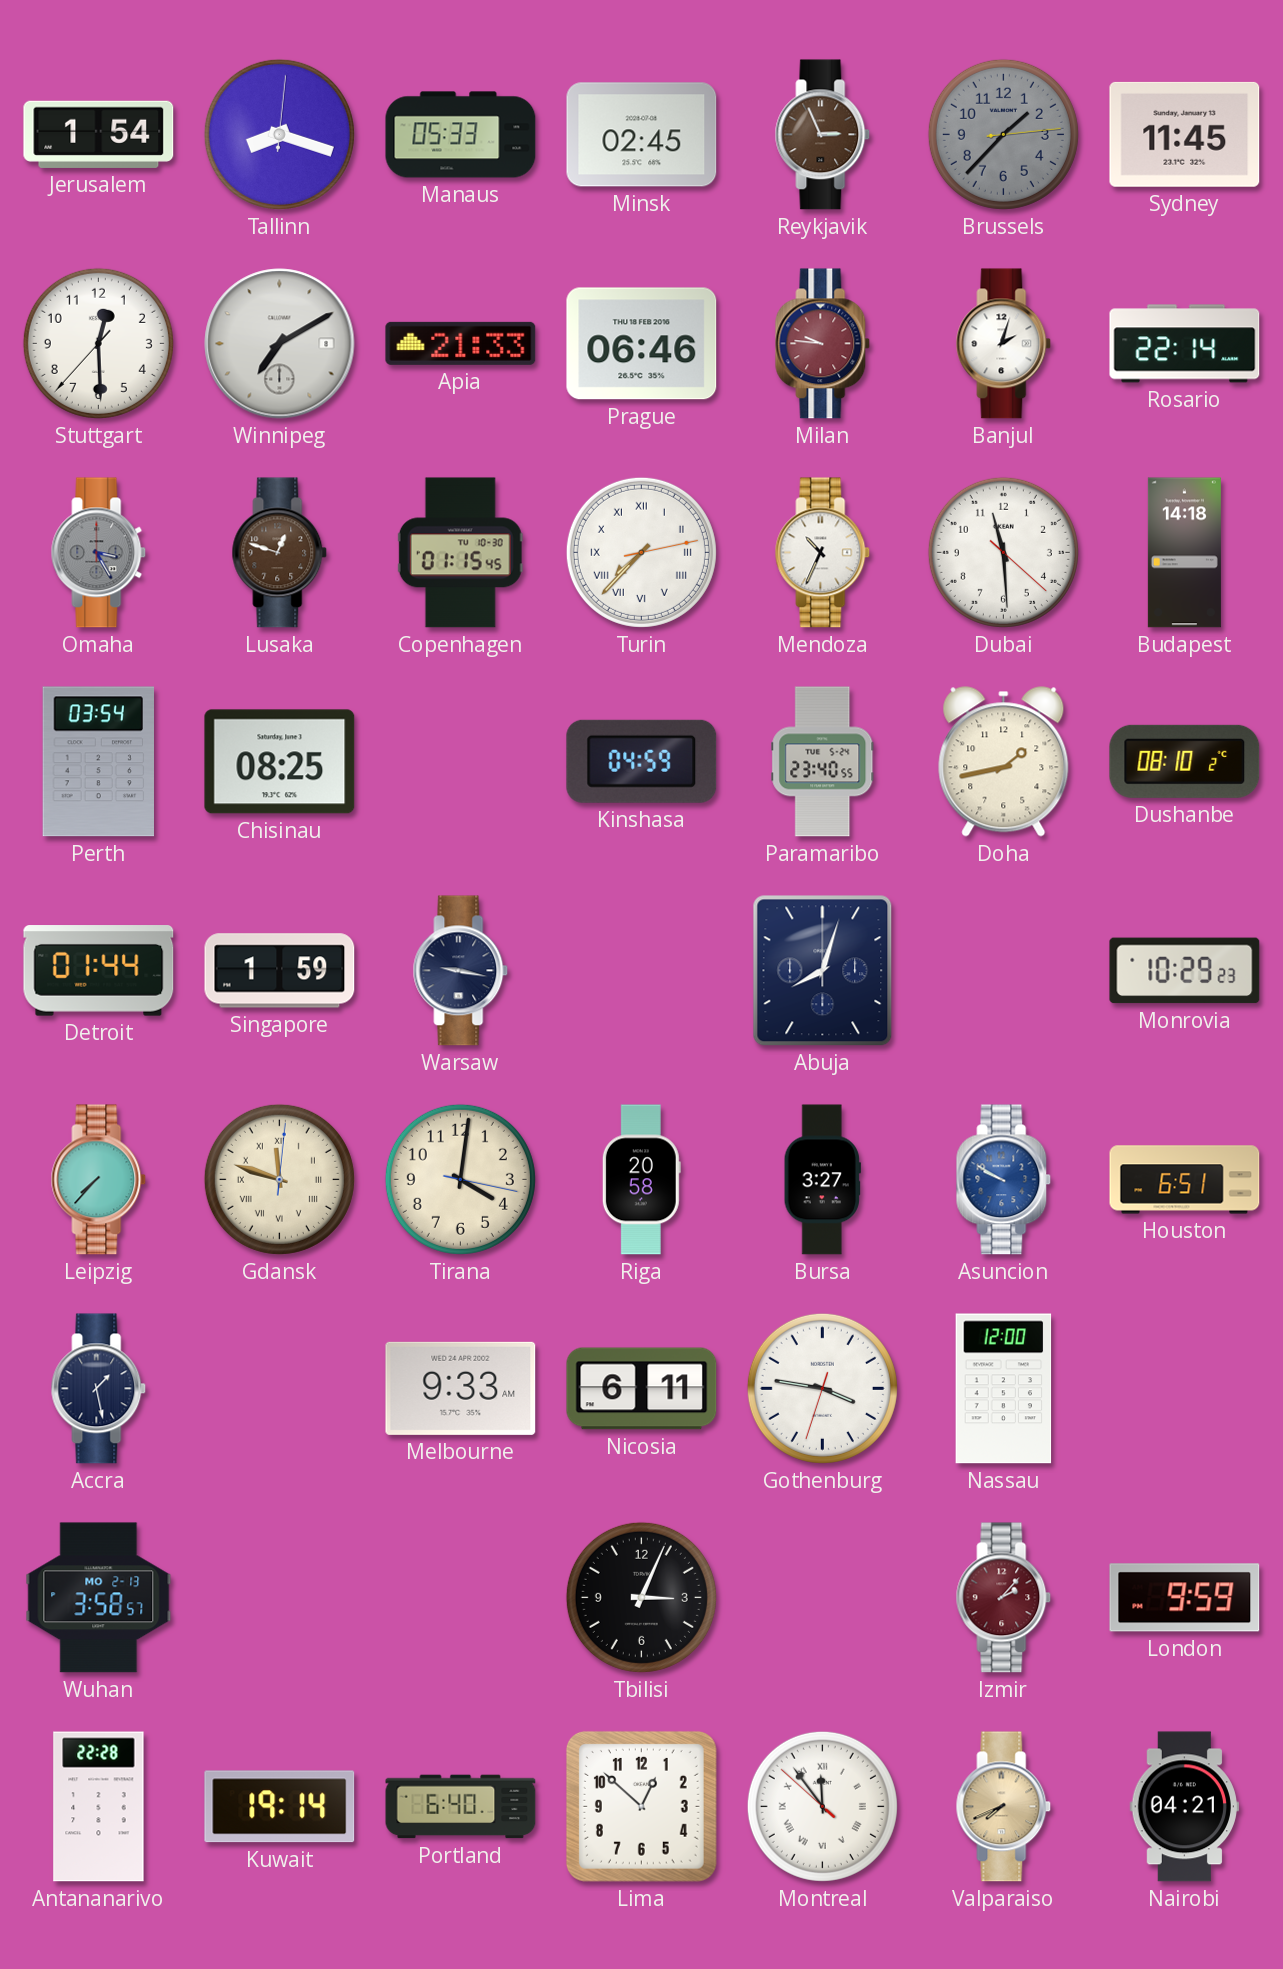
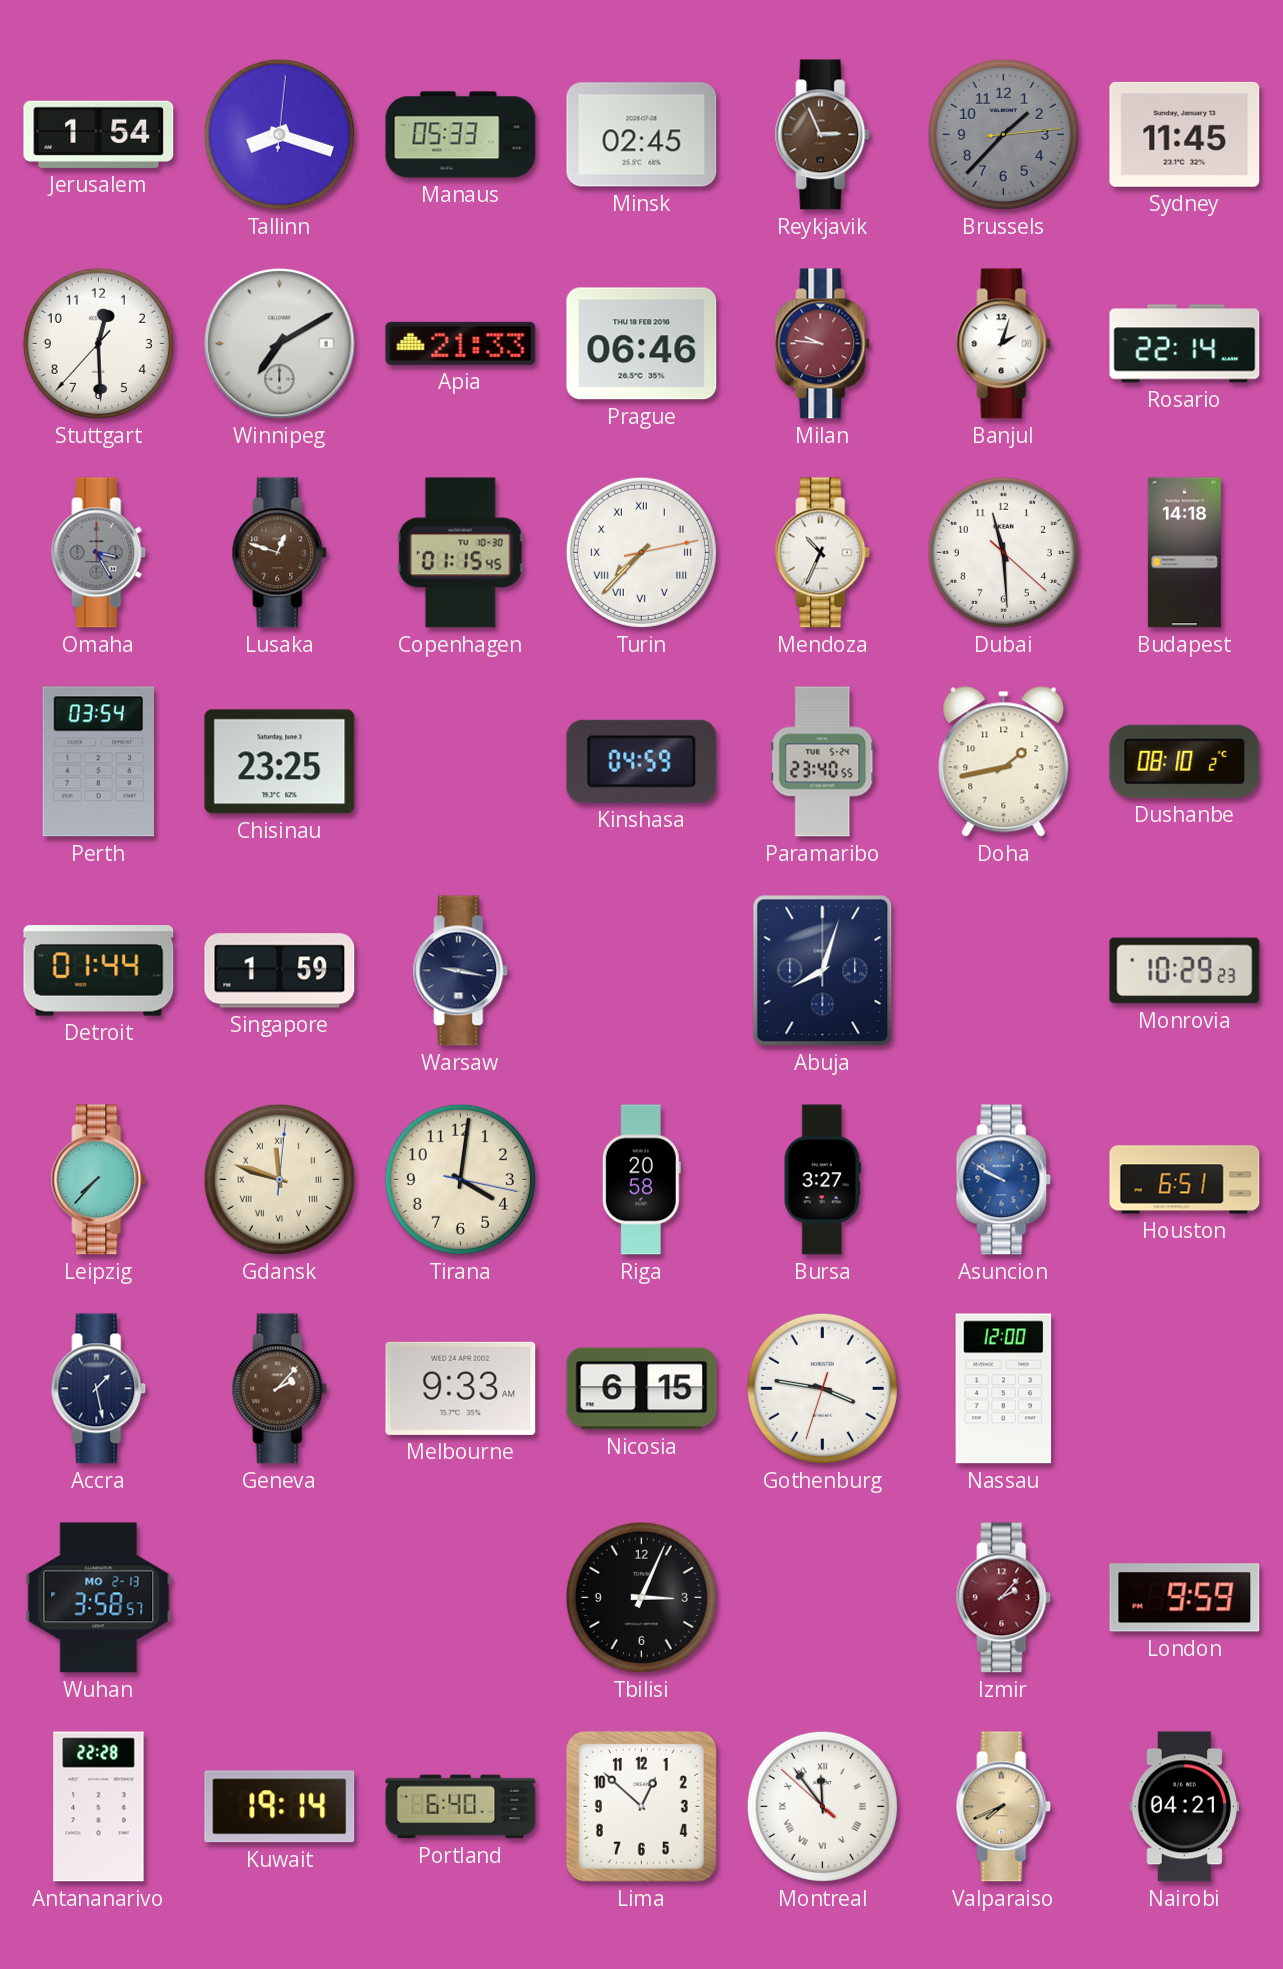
Chisinau: 08:25 -> 23:25
Geneva: none -> 2:07
Nicosia: 6:11 -> 6:15
